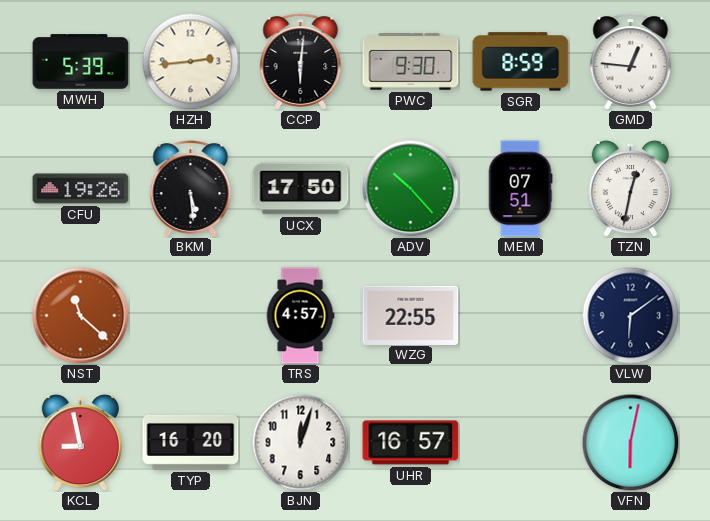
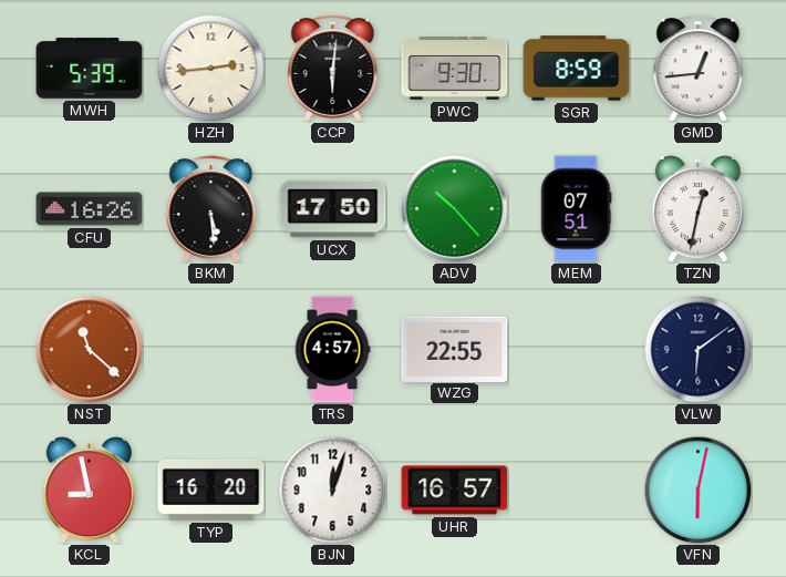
GMD: 12:46 -> 12:44
CFU: 19:26 -> 16:26
